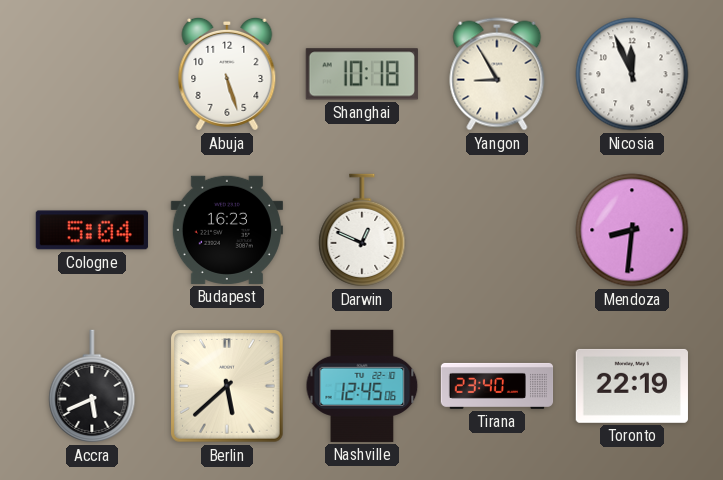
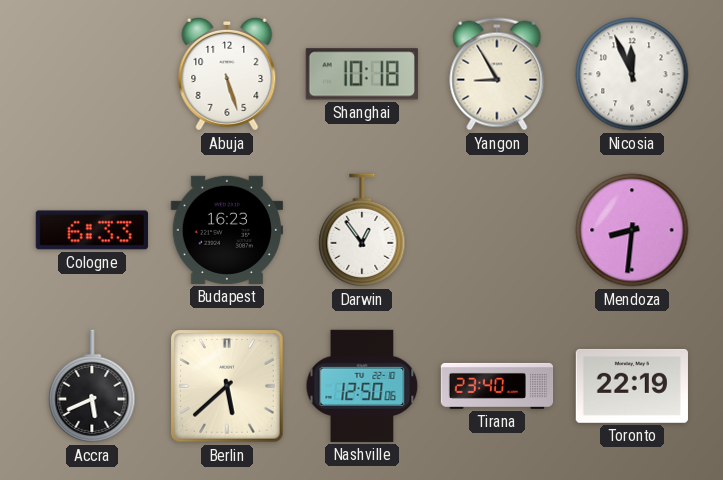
Cologne: 5:04 -> 6:33
Darwin: 12:49 -> 12:54
Nashville: 12:45 -> 12:50
